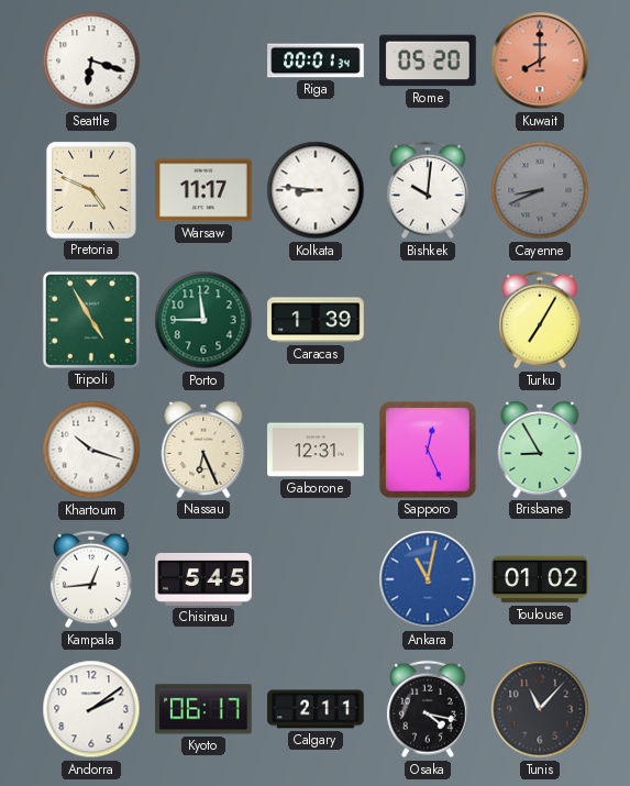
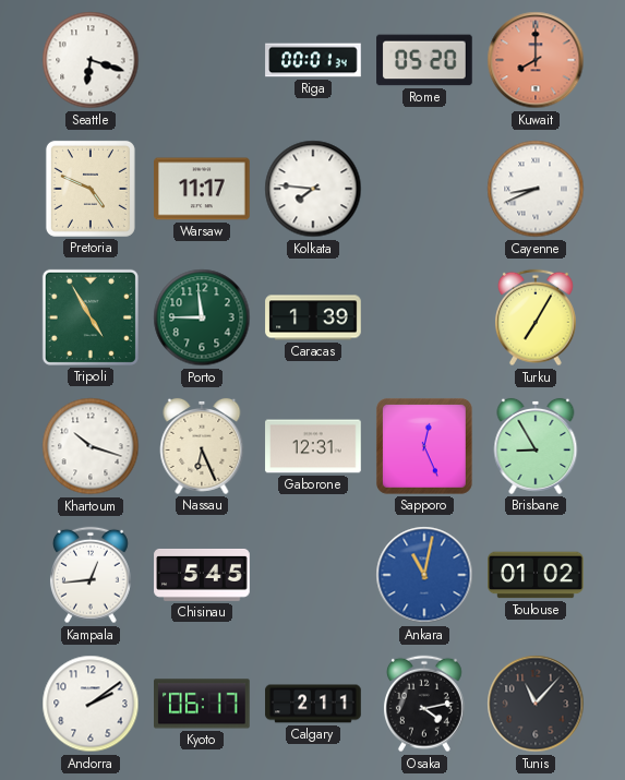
Kolkata: 8:46 -> 7:46
Bishkek: 10:01 -> none
Cayenne dial: grey -> white
Osaka: 4:17 -> 4:13
